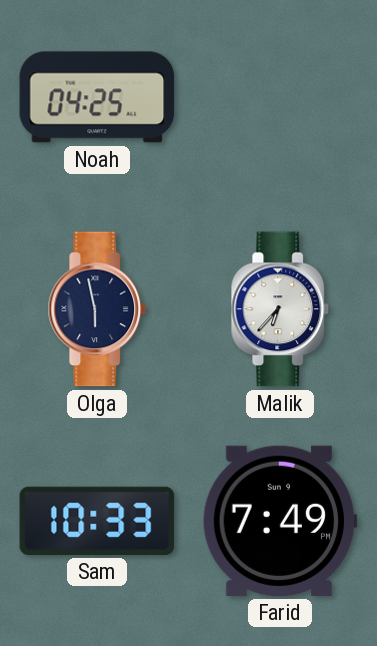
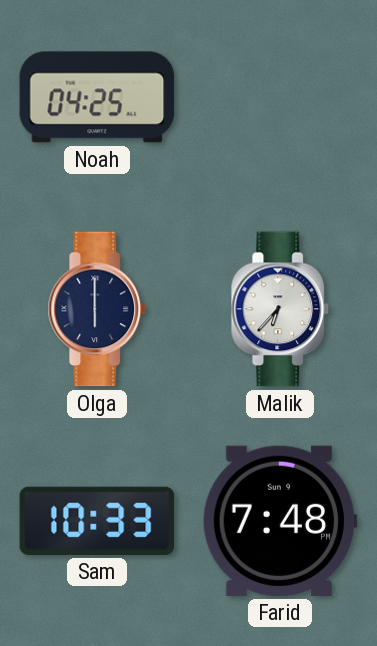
Olga: 5:58 -> 6:00
Farid: 7:49 -> 7:48
